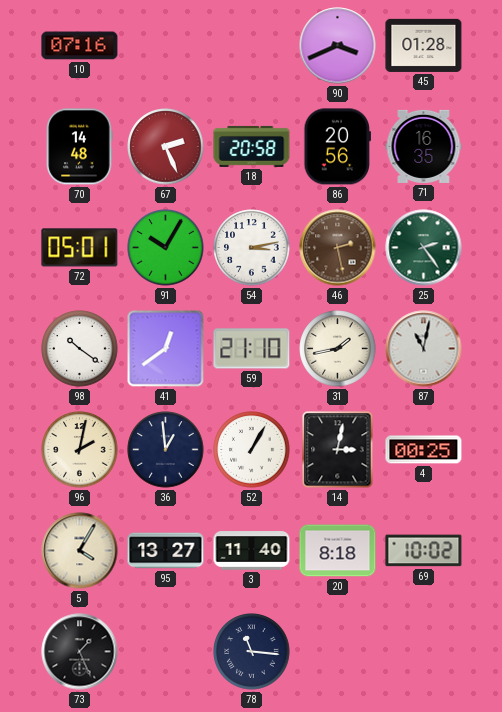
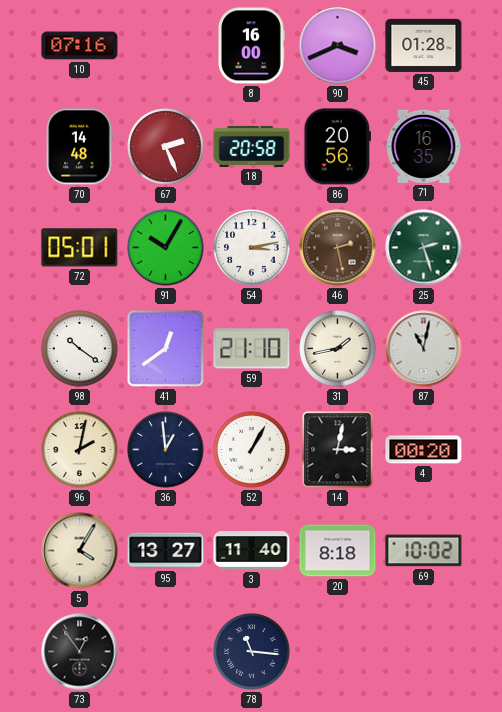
8: none -> 16:00
25: 2:24 -> 2:27
4: 00:25 -> 00:20
73: 1:26 -> 12:54
